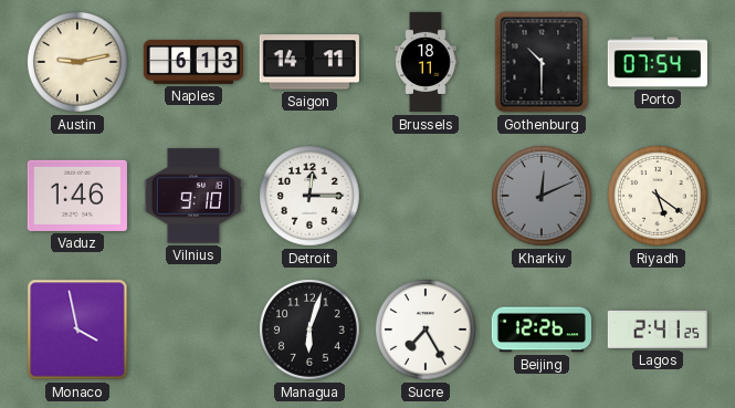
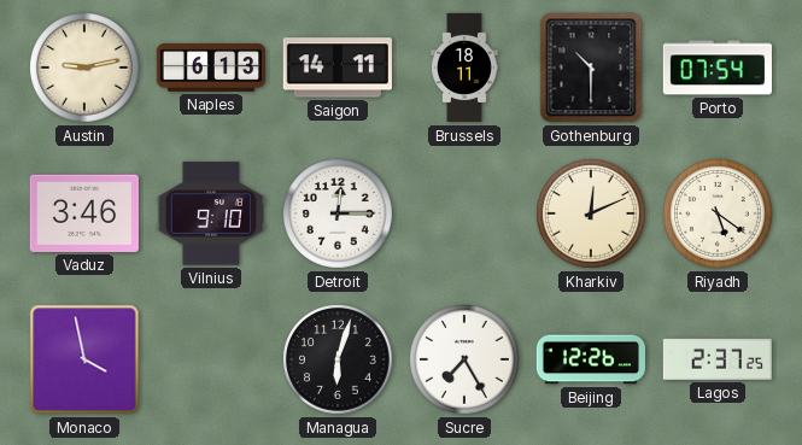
Vaduz: 1:46 -> 3:46
Kharkiv dial: grey -> cream
Lagos: 2:41 -> 2:37
